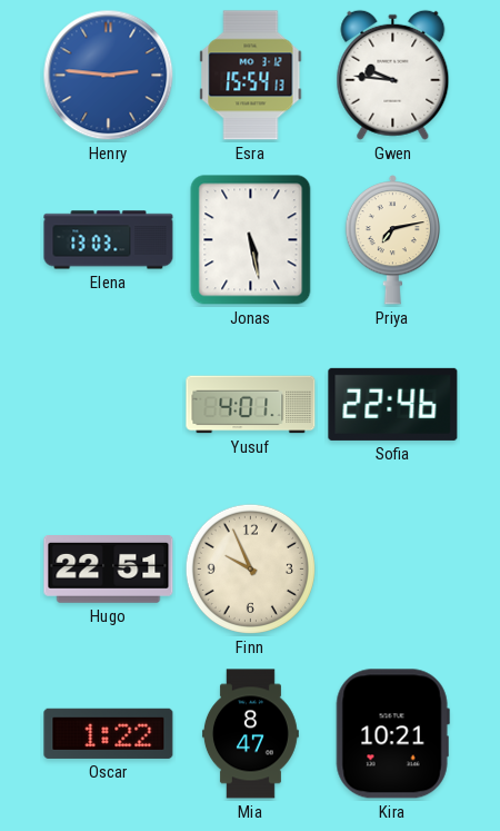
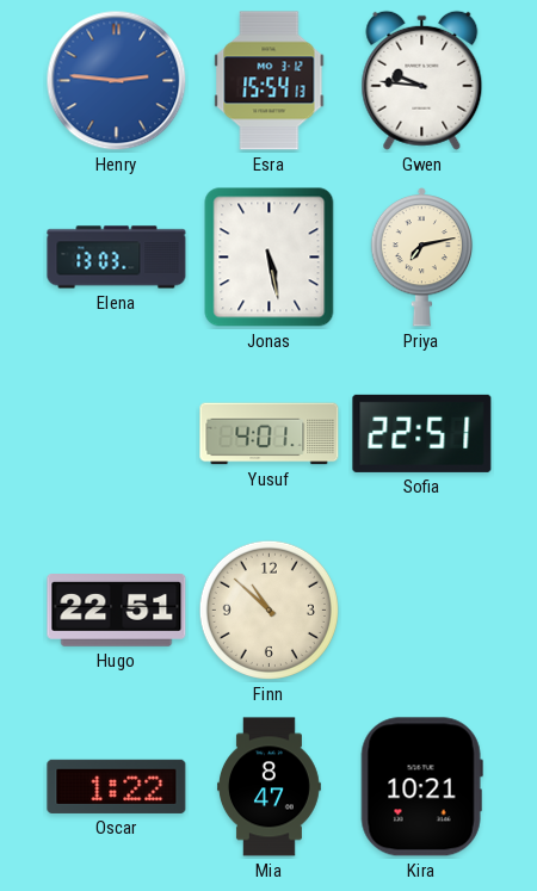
Sofia: 22:46 -> 22:51
Finn: 9:56 -> 10:52
